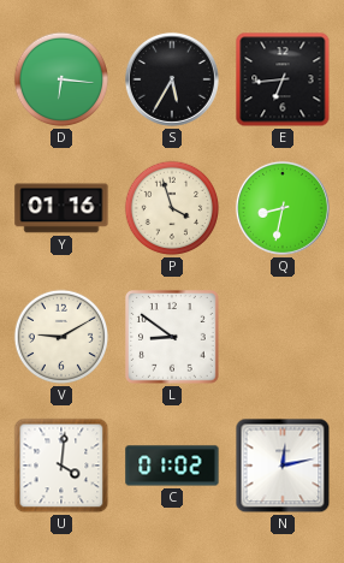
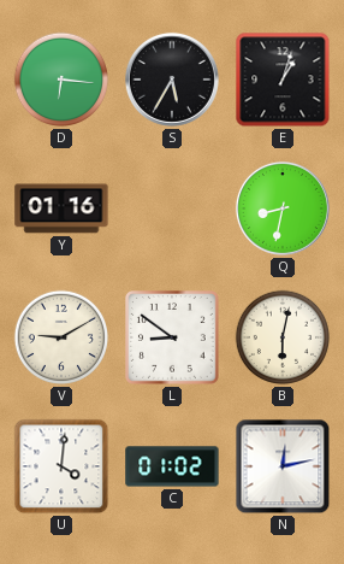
E: 6:44 -> 1:03
P: 3:57 -> none
B: none -> 6:02
